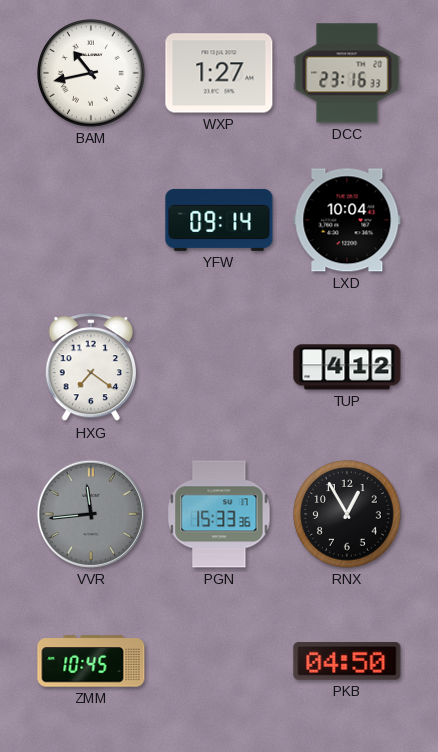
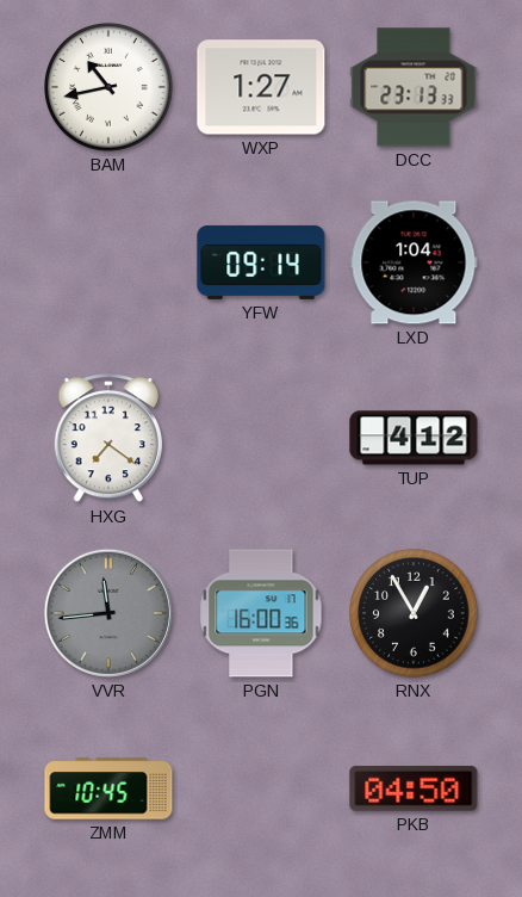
DCC: 23:16 -> 23:13
LXD: 10:04 -> 1:04
PGN: 15:33 -> 16:00
